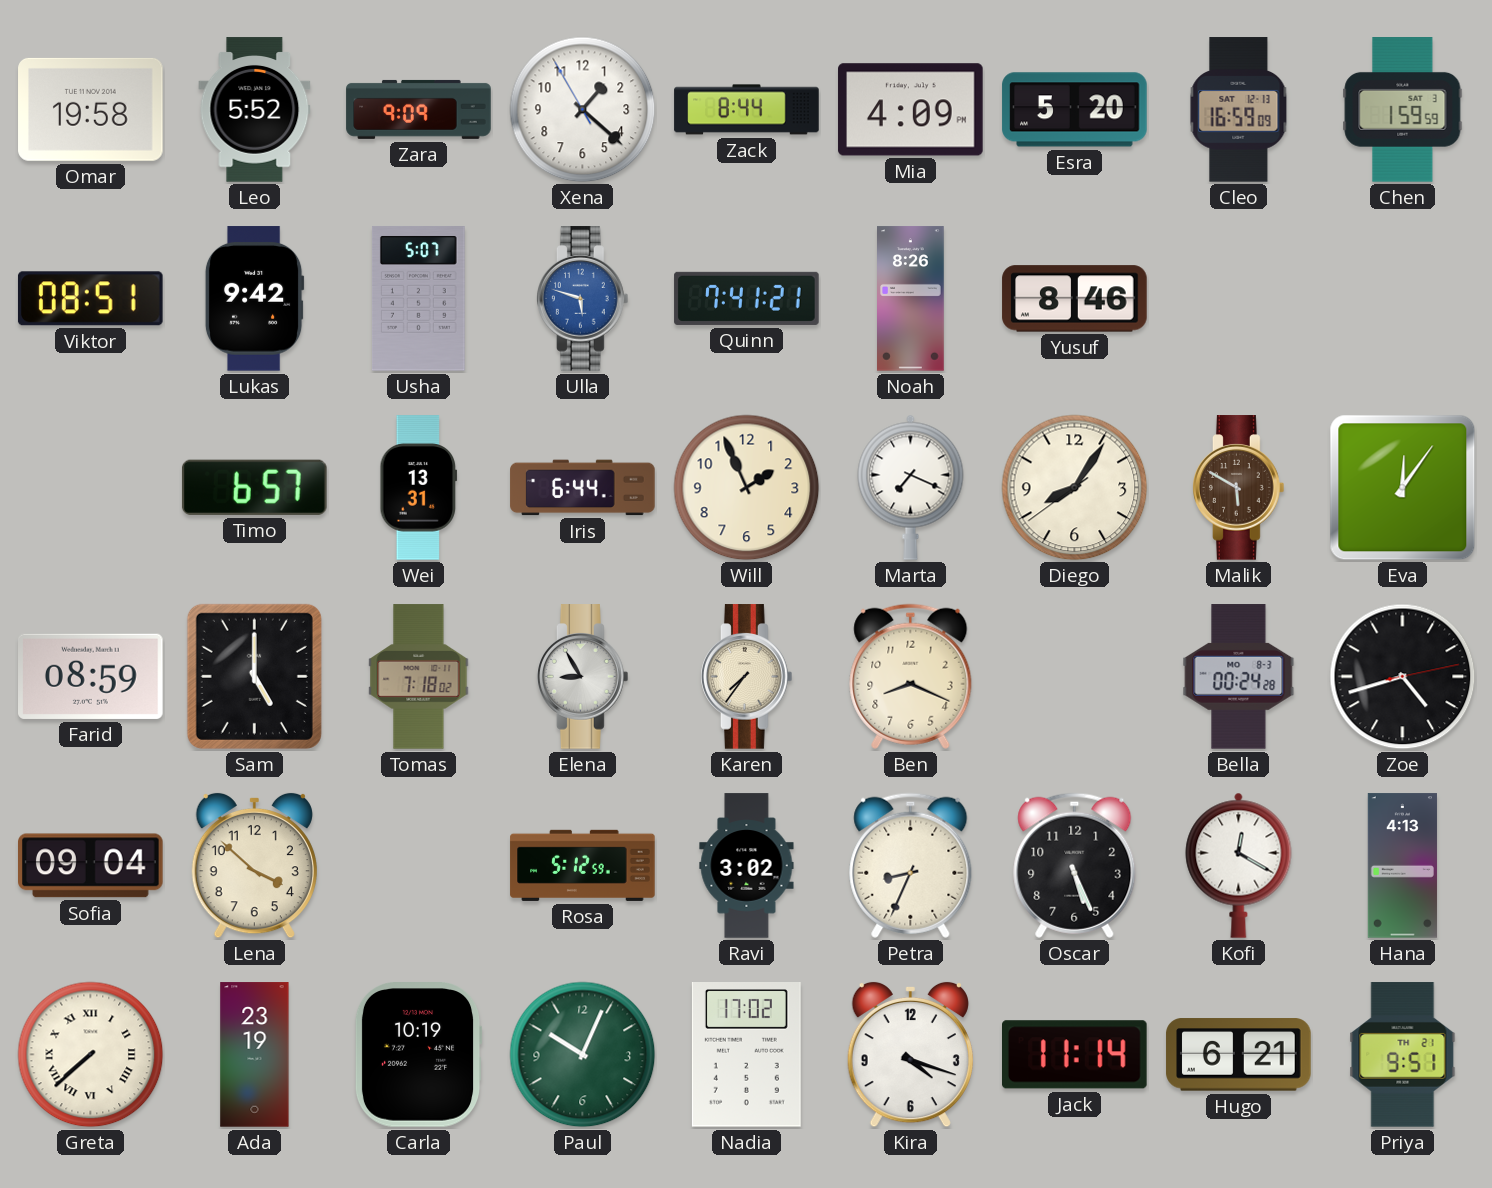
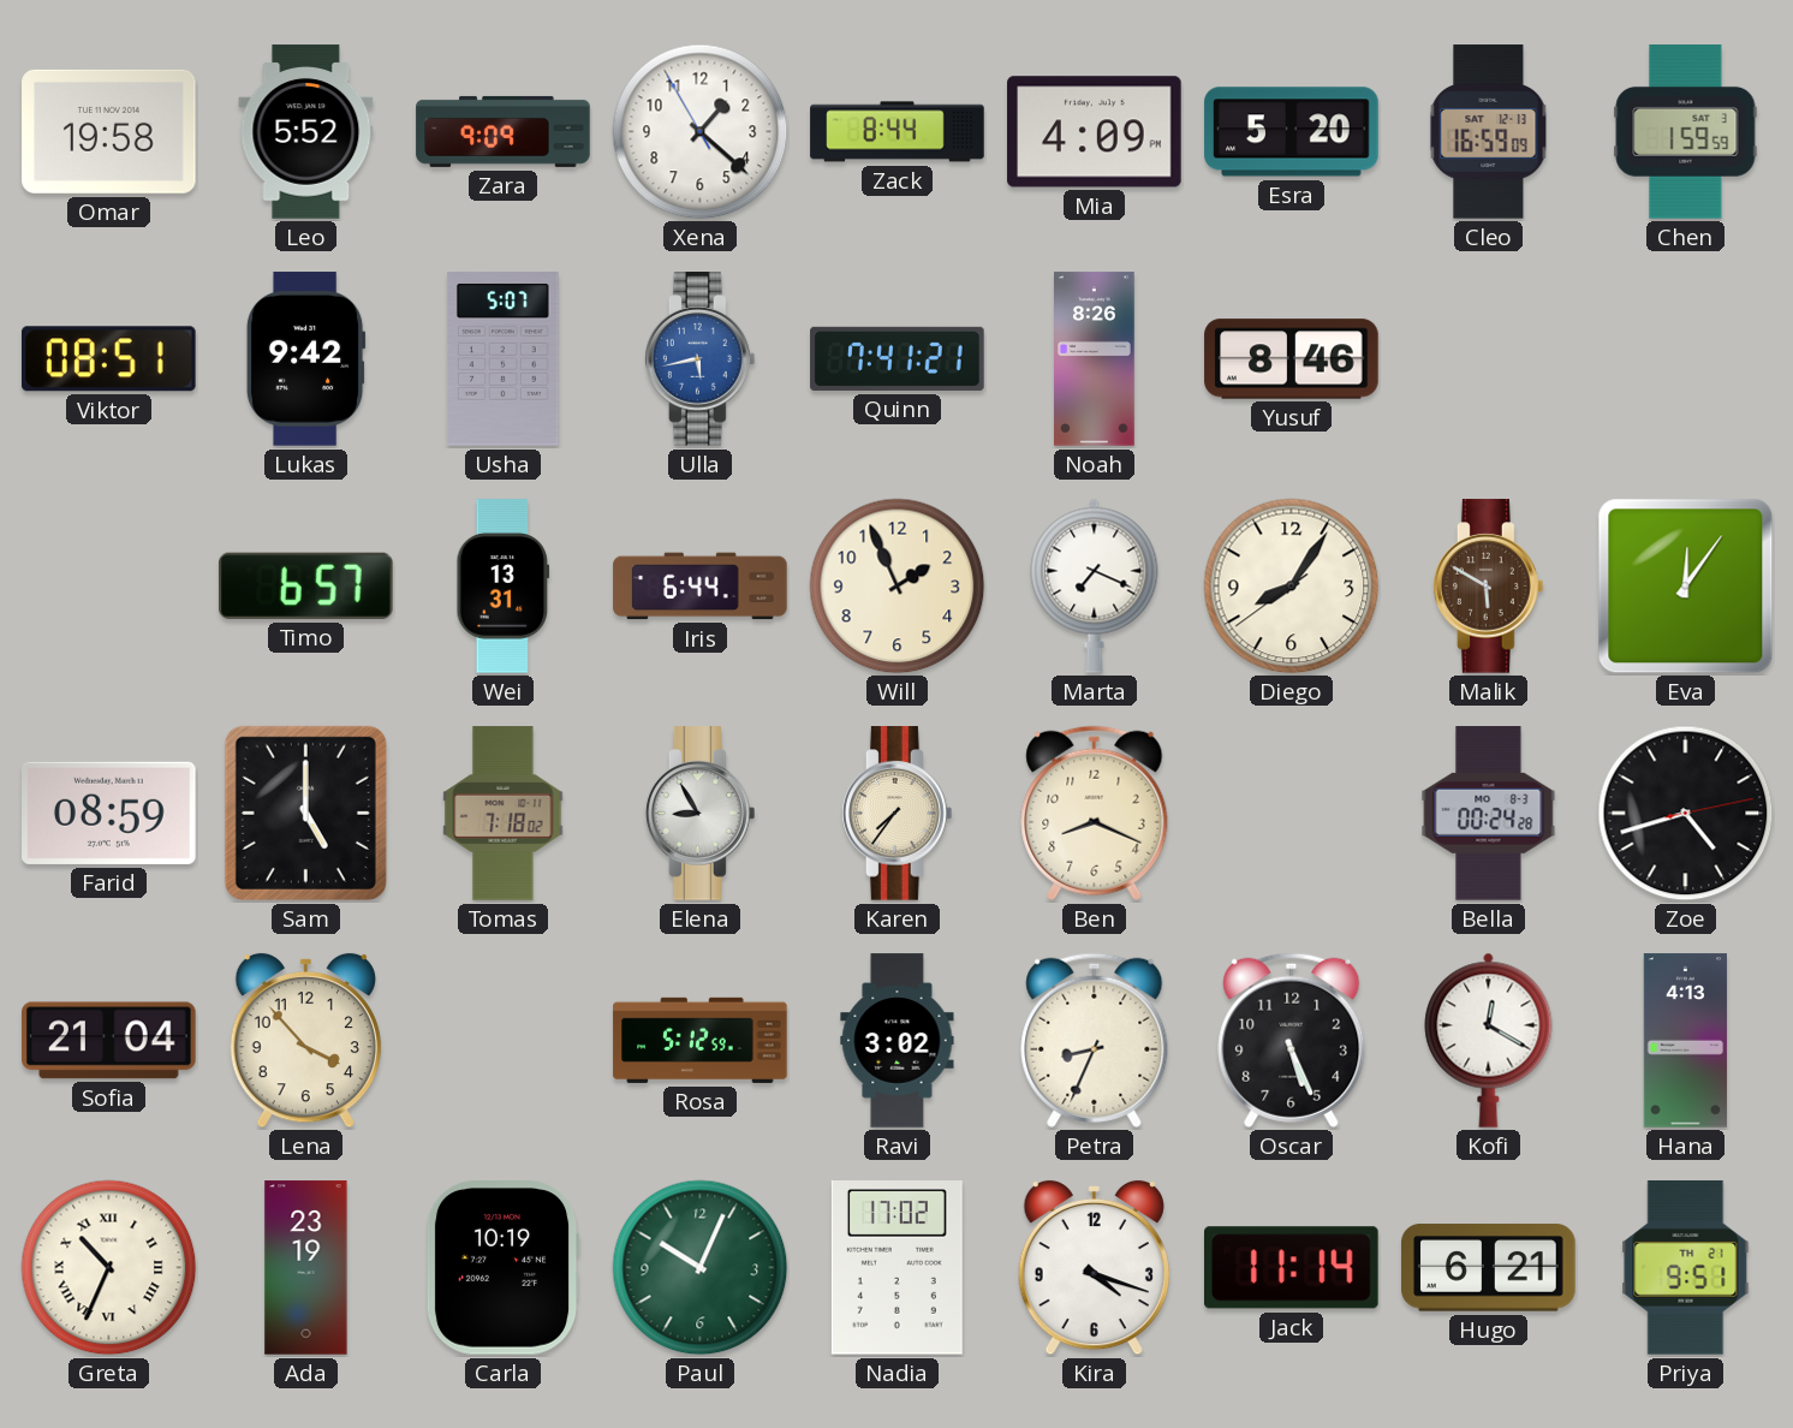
Ulla: 5:48 -> 5:43
Sofia: 09:04 -> 21:04
Lena: 3:52 -> 3:53
Greta: 7:38 -> 10:34
